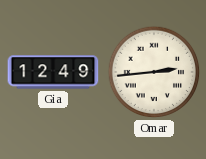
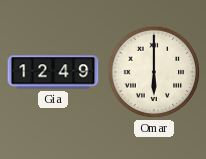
Omar: 2:44 -> 6:00
